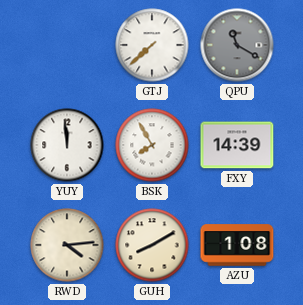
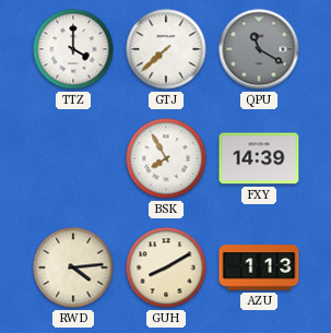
TTZ: none -> 4:00
YUY: 11:59 -> none
AZU: 1:08 -> 1:13
